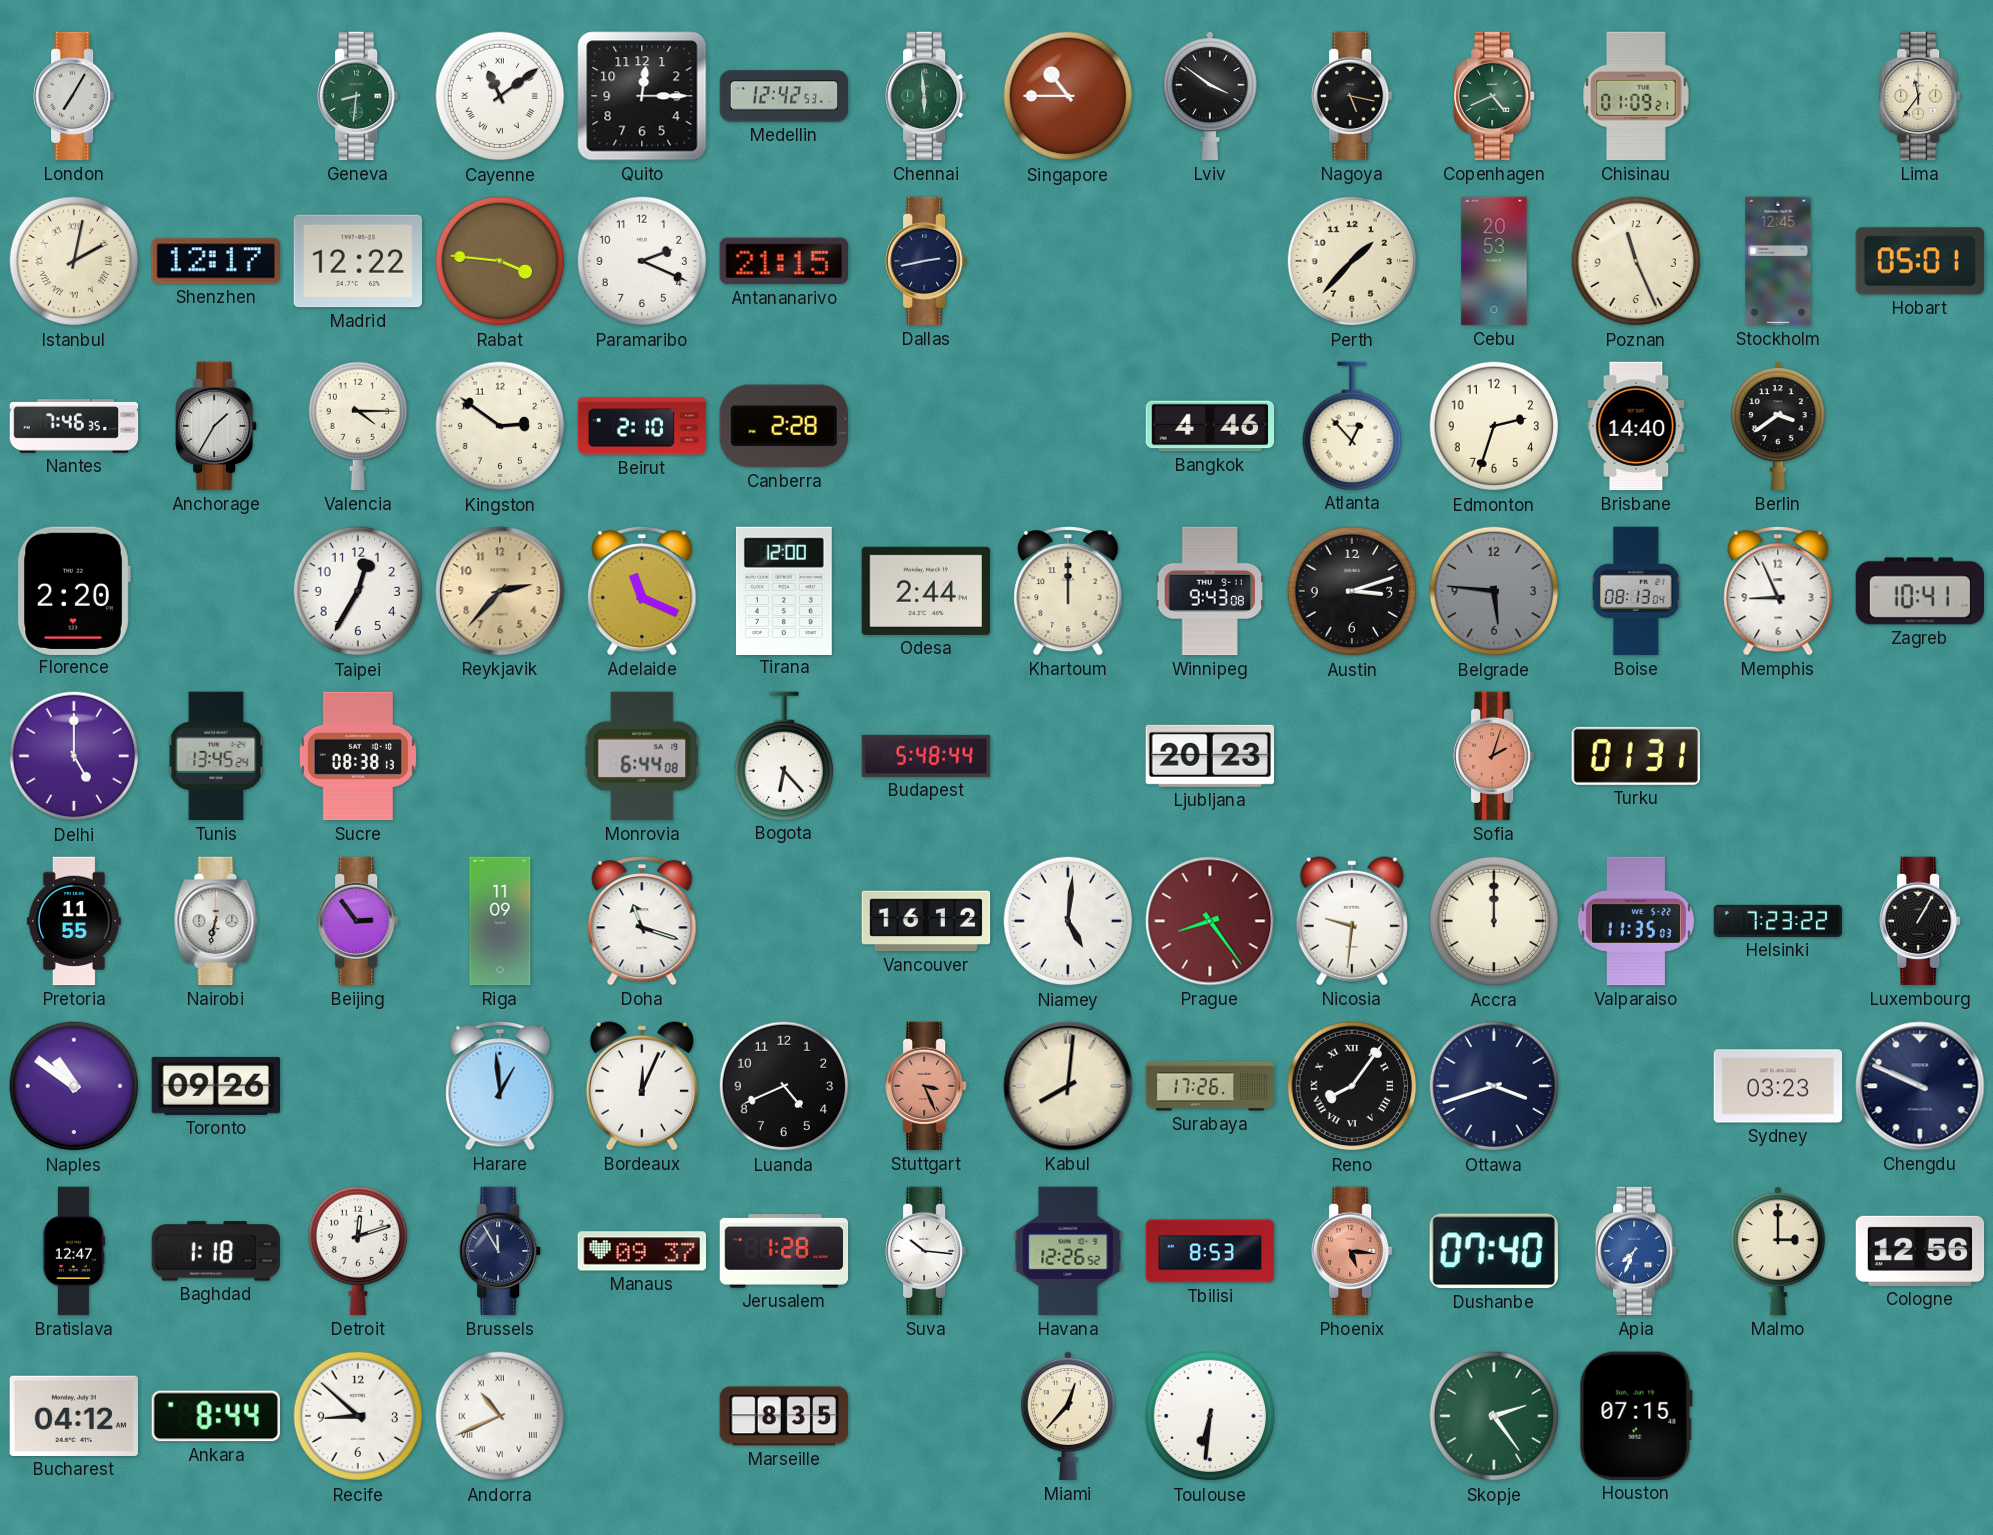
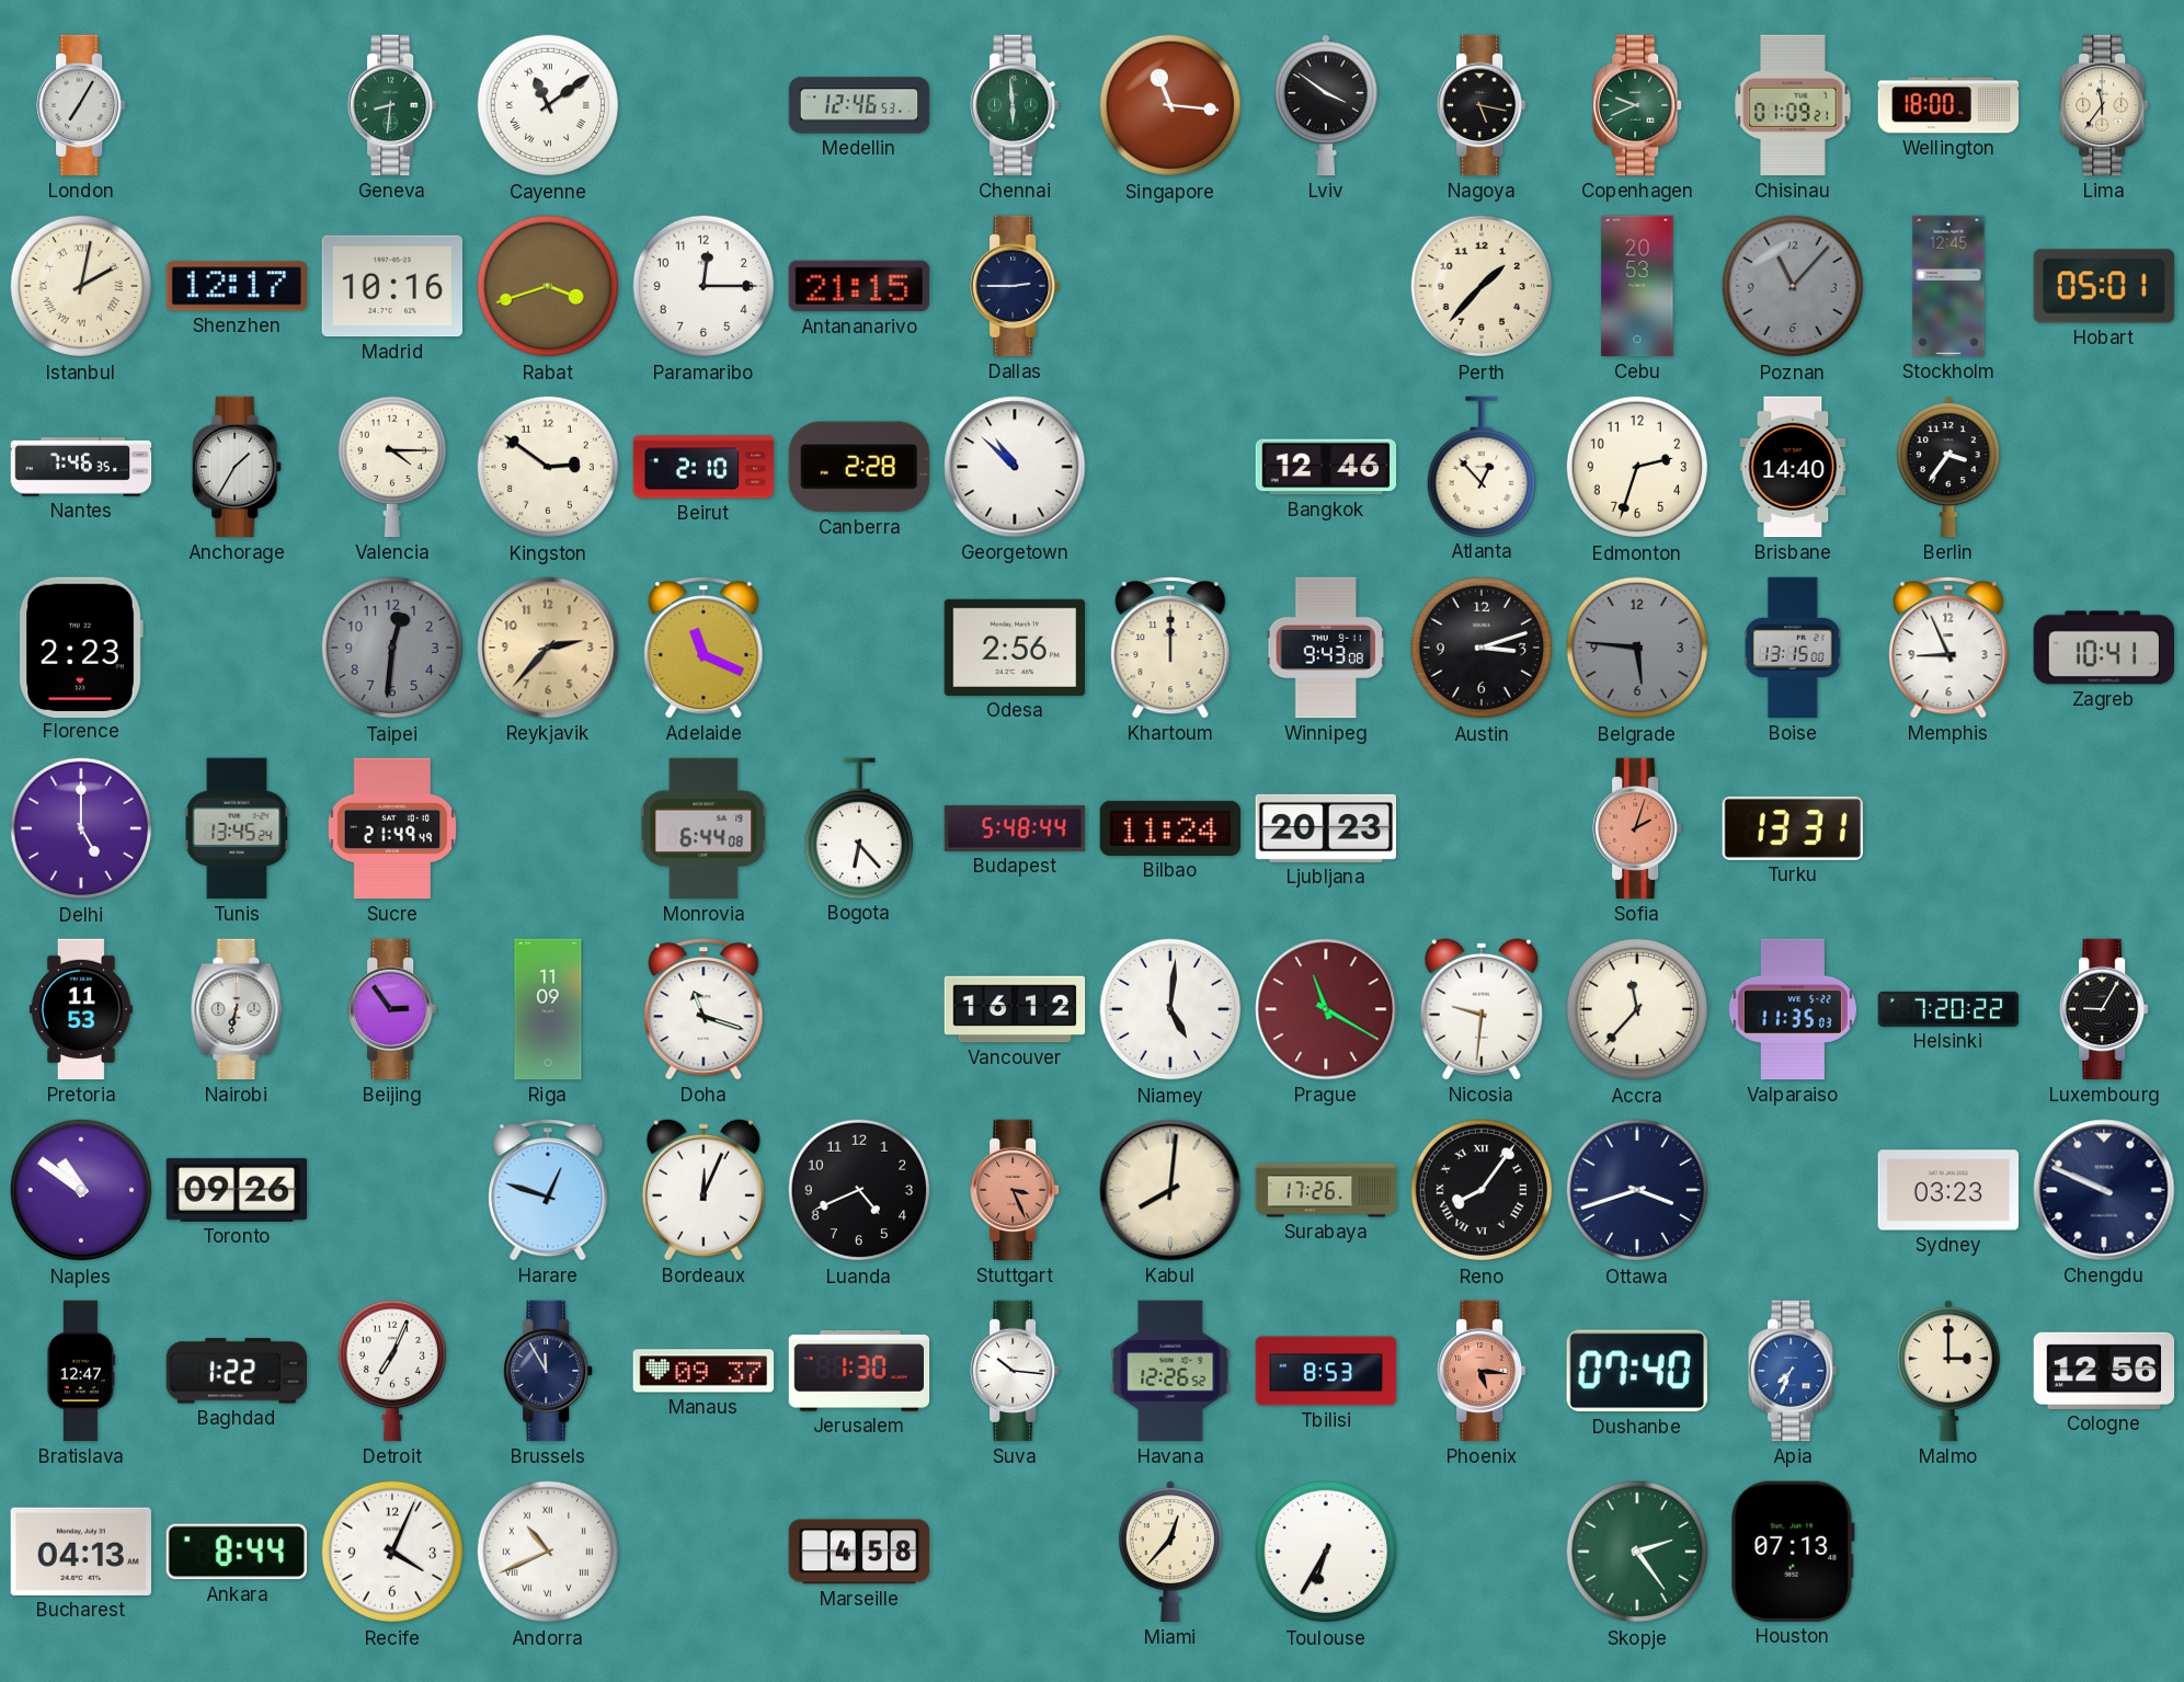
Quito: 12:15 -> none
Medellin: 12:42 -> 12:46
Singapore: 10:45 -> 11:16
Copenhagen: 4:41 -> 9:41
Wellington: none -> 18:00
Madrid: 12:22 -> 10:16
Rabat: 3:46 -> 3:42
Paramaribo: 2:19 -> 12:15
Dallas: 2:43 -> 2:45
Poznan: 11:26 -> 11:07
Poznan dial: cream -> grey
Georgetown: none -> 10:52
Bangkok: 4:46 -> 12:46
Berlin: 3:39 -> 3:36
Florence: 2:20 -> 2:23
Taipei: 12:35 -> 12:31
Taipei dial: white -> grey
Tirana: 12:00 -> none
Odesa: 2:44 -> 2:56
Boise: 08:13 -> 13:15
Sucre: 08:38 -> 21:49
Bilbao: none -> 11:24
Turku: 01:31 -> 13:31
Pretoria: 11:55 -> 11:53
Prague: 8:24 -> 11:20
Accra: 12:00 -> 11:37
Helsinki: 7:23 -> 7:20
Luxembourg: 1:05 -> 9:05
Harare: 12:59 -> 12:48
Baghdad: 1:18 -> 1:22
Detroit: 12:12 -> 7:04
Jerusalem: 1:28 -> 1:30
Bucharest: 04:12 -> 04:13
Recife: 8:52 -> 4:04
Marseille: 8:35 -> 4:58
Toulouse: 6:31 -> 6:35
Houston: 07:15 -> 07:13
